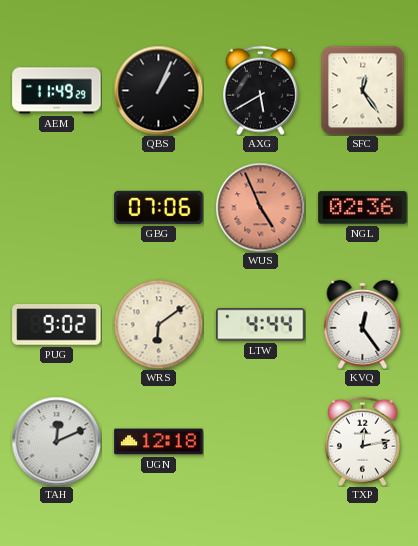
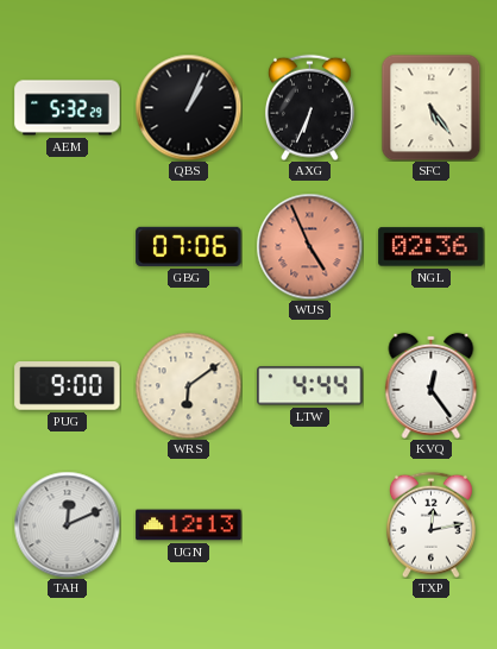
AEM: 11:49 -> 5:32
AXG: 5:40 -> 6:34
SFC: 12:24 -> 5:24
PUG: 9:02 -> 9:00
UGN: 12:18 -> 12:13
